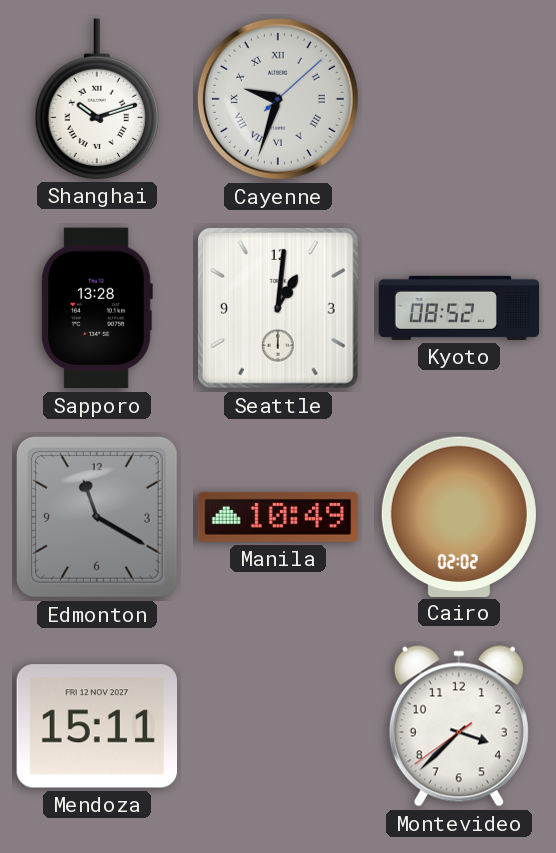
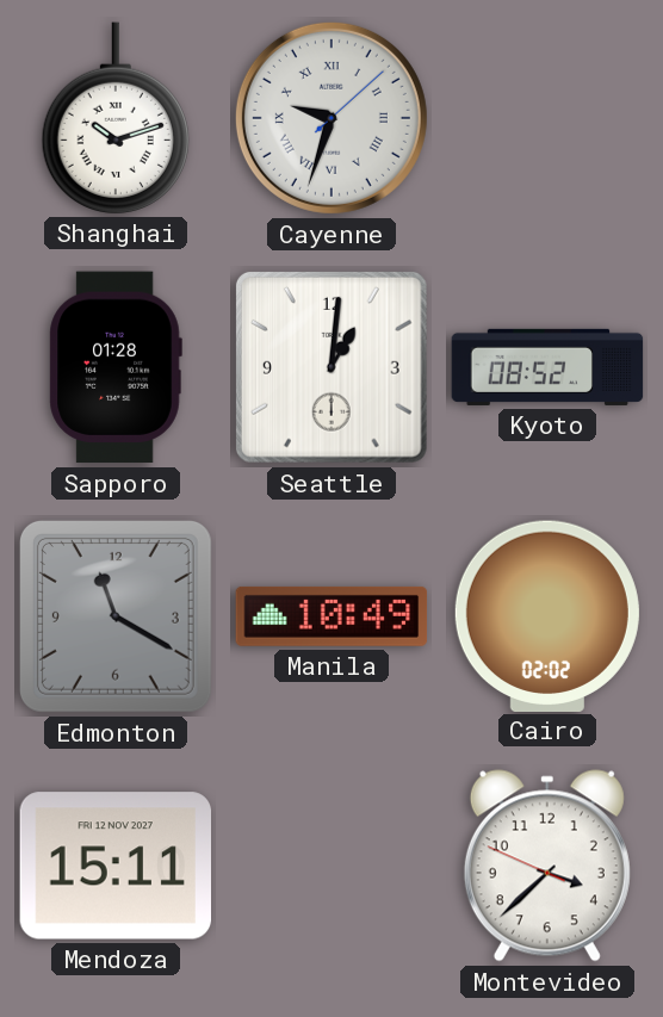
Sapporo: 13:28 -> 01:28
Montevideo: 3:37:39 -> 3:37:49
